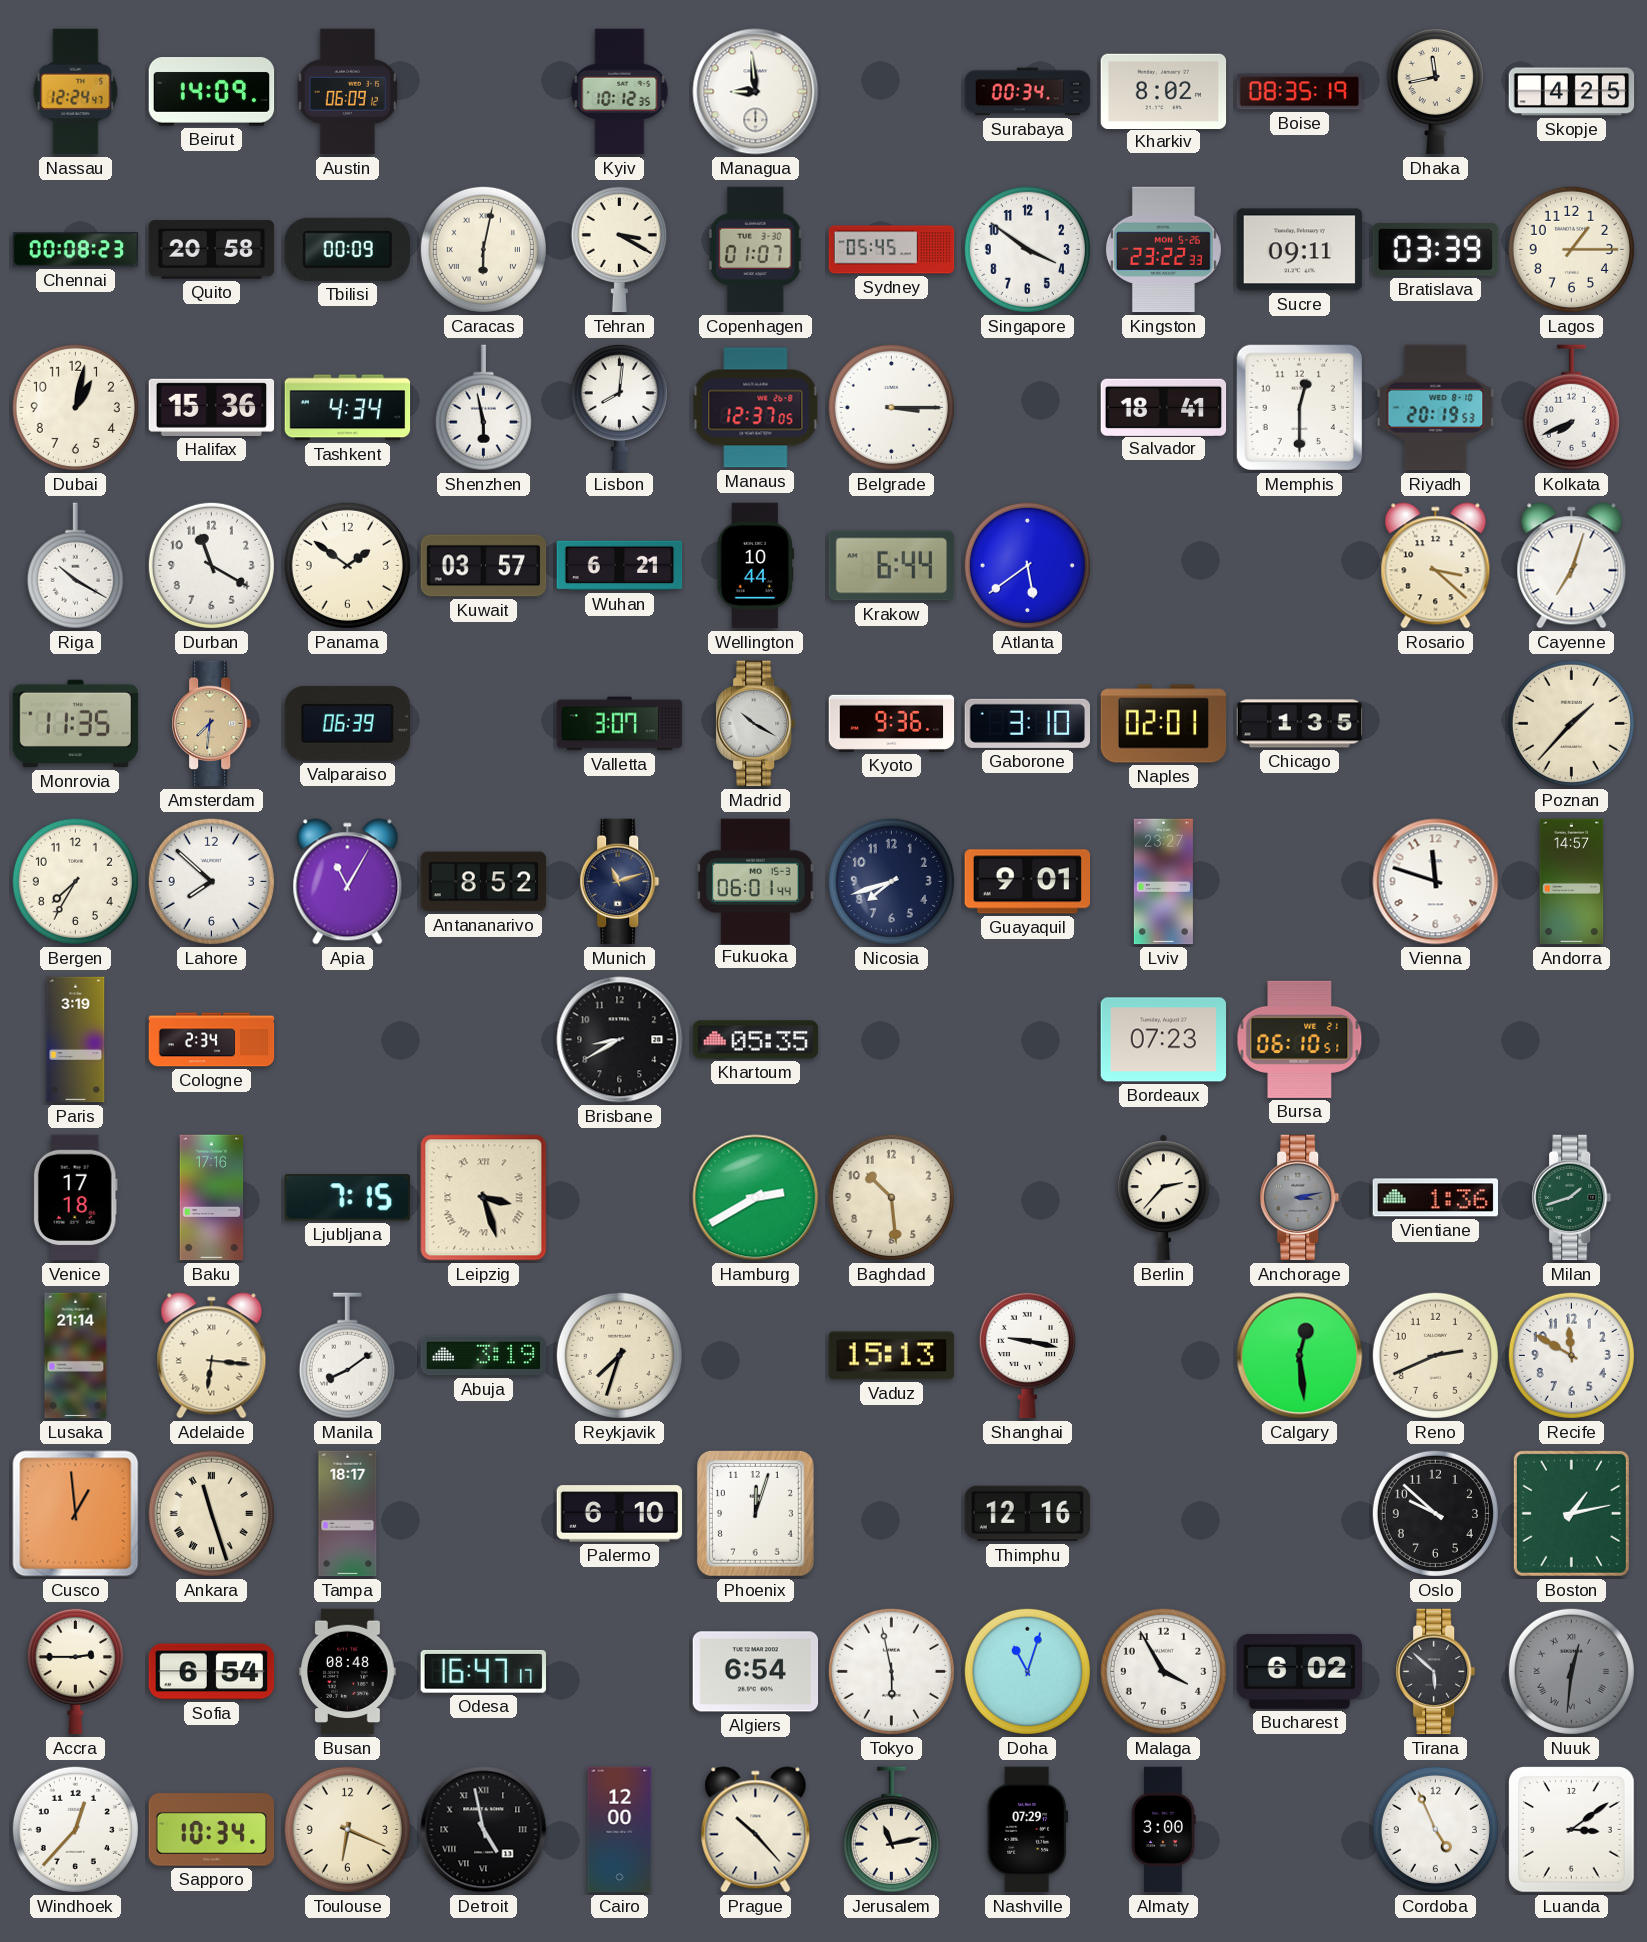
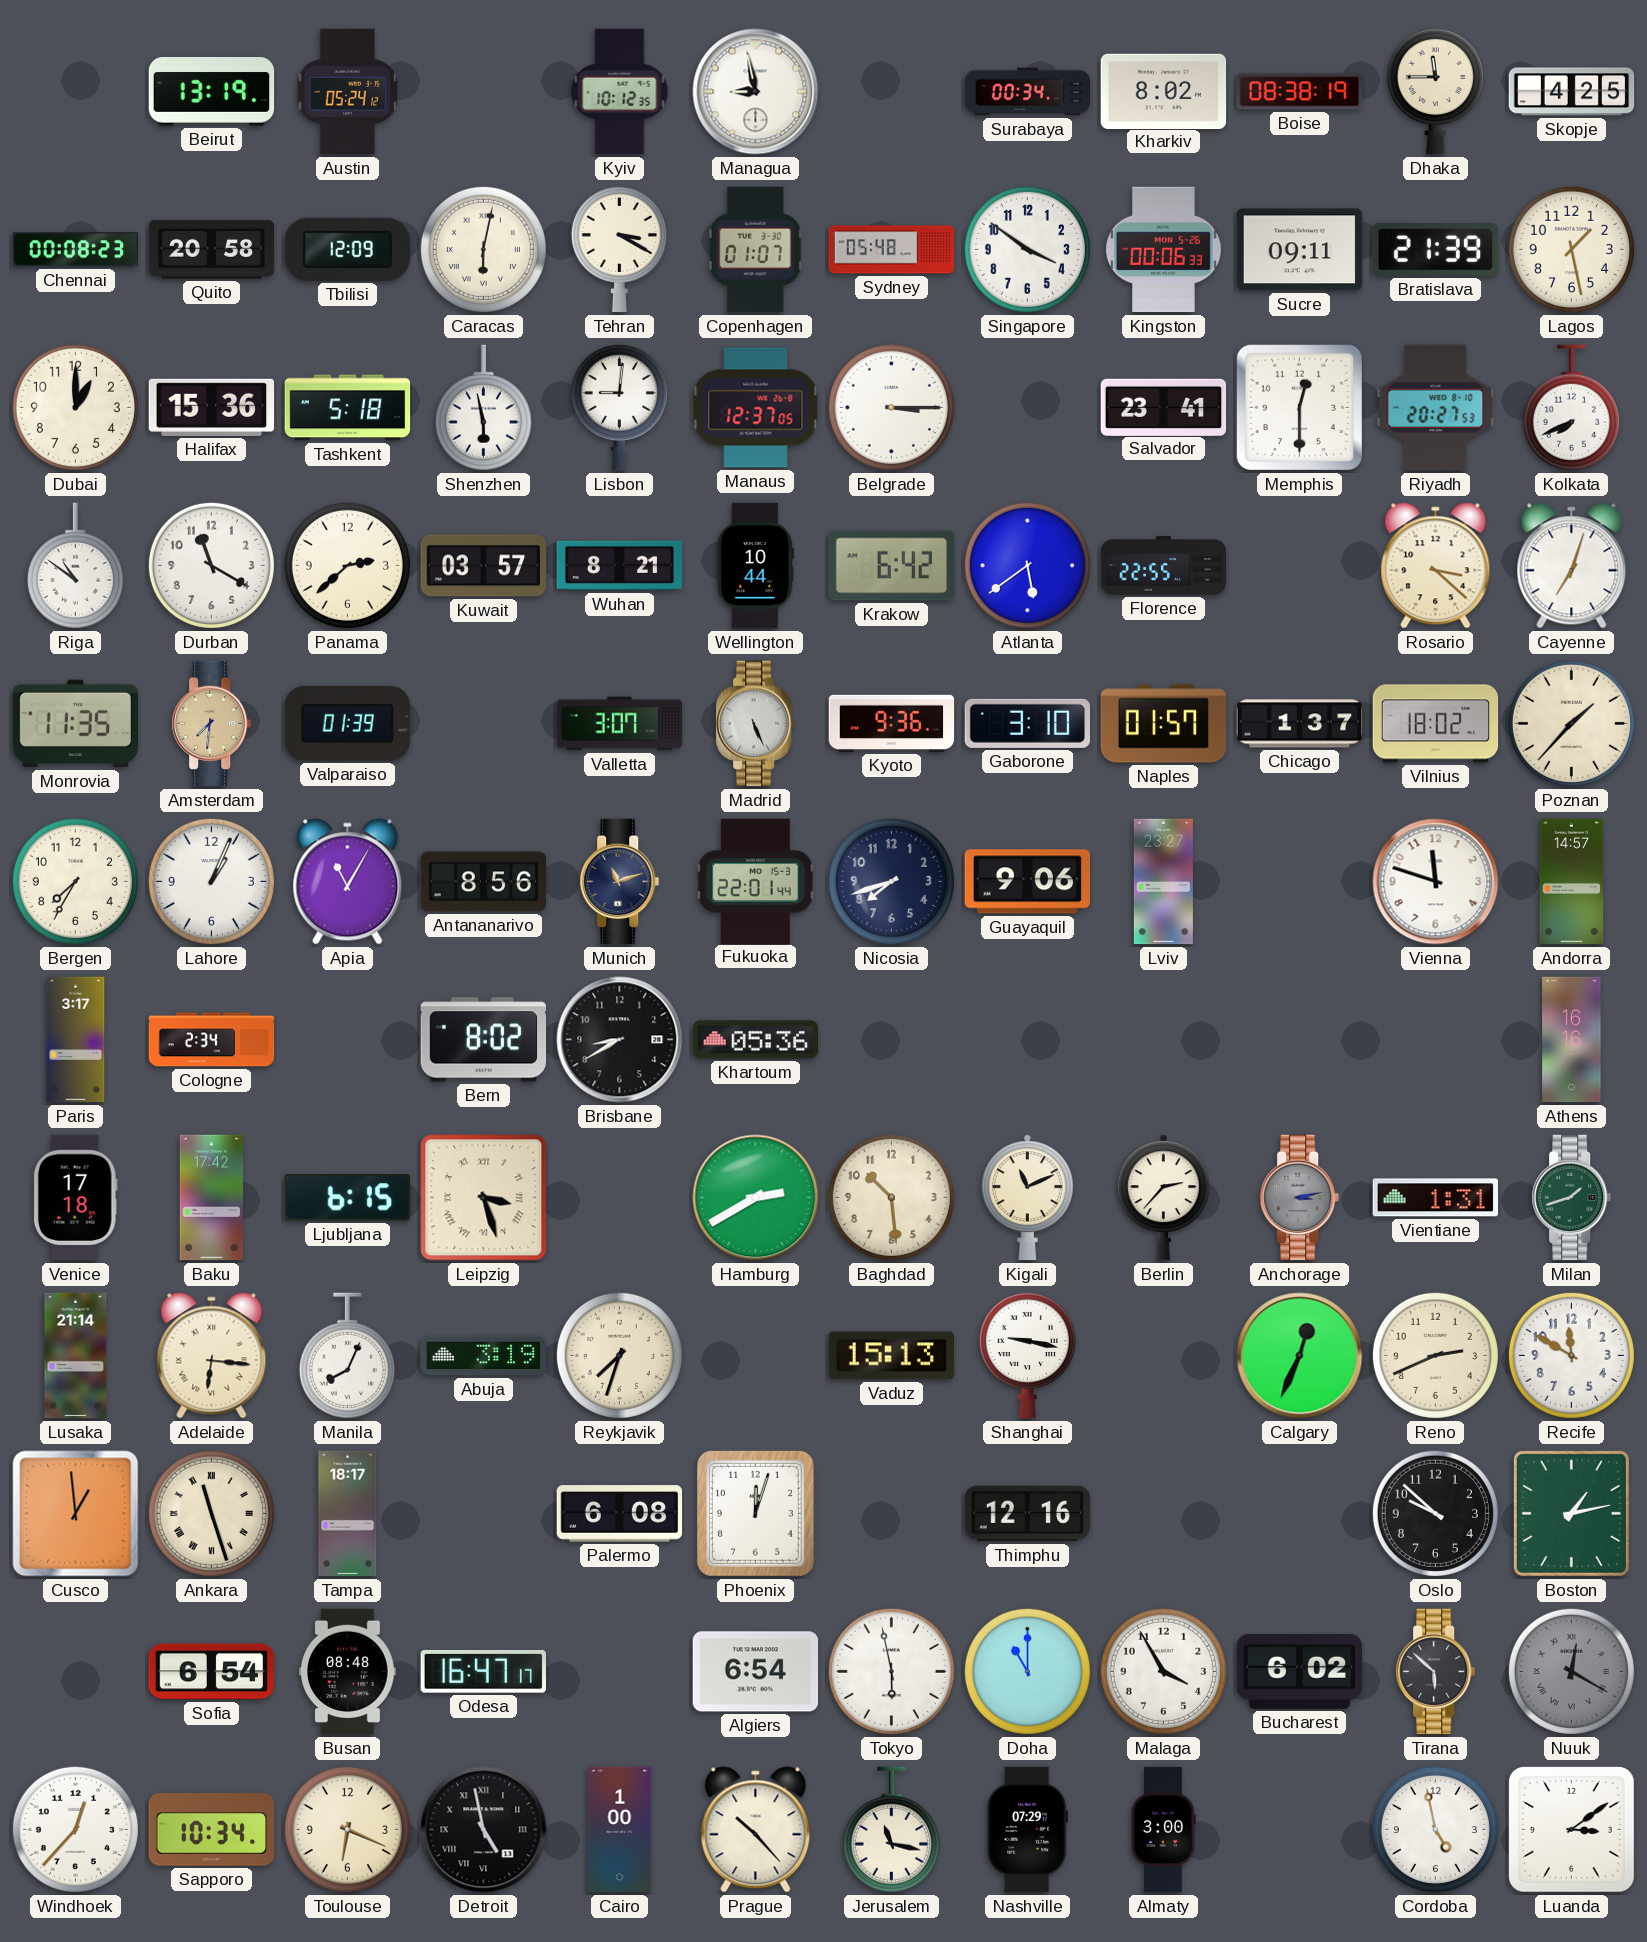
Nassau: 12:24 -> none
Beirut: 14:09 -> 13:19
Austin: 06:09 -> 05:24
Managua: 8:59 -> 8:58
Boise: 08:35 -> 08:38
Dhaka: 11:43 -> 11:45
Tbilisi: 00:09 -> 12:09
Sydney: 05:45 -> 05:48
Kingston: 23:22 -> 00:06
Bratislava: 03:39 -> 21:39
Lagos: 1:15 -> 1:28
Dubai: 1:02 -> 1:00
Tashkent: 4:34 -> 5:18
Lisbon: 8:01 -> 9:01
Salvador: 18:41 -> 23:41
Riyadh: 20:19 -> 20:27
Riga: 10:20 -> 10:51
Panama: 1:51 -> 2:38
Wuhan: 6:21 -> 8:21
Krakow: 6:44 -> 6:42
Florence: none -> 22:55
Valparaiso: 06:39 -> 01:39
Madrid: 10:20 -> 5:26
Naples: 02:01 -> 01:57
Chicago: 1:35 -> 1:37
Vilnius: none -> 18:02
Lahore: 7:52 -> 1:04
Antananarivo: 8:52 -> 8:56
Fukuoka: 06:01 -> 22:01
Guayaquil: 9:01 -> 9:06
Paris: 3:19 -> 3:17
Bern: none -> 8:02
Khartoum: 05:35 -> 05:36
Bordeaux: 07:23 -> none
Bursa: 06:10 -> none
Athens: none -> 16:16
Baku: 17:16 -> 17:42
Ljubljana: 7:15 -> 6:15
Kigali: none -> 11:11
Vientiane: 1:36 -> 1:31
Manila: 8:09 -> 8:04
Calgary: 12:29 -> 12:34
Palermo: 6:10 -> 6:08
Accra: 2:45 -> none
Doha: 11:03 -> 11:00
Nuuk: 12:31 -> 12:20
Cairo: 12:00 -> 1:00
Jerusalem: 11:13 -> 11:17
Cordoba: 4:56 -> 4:58
